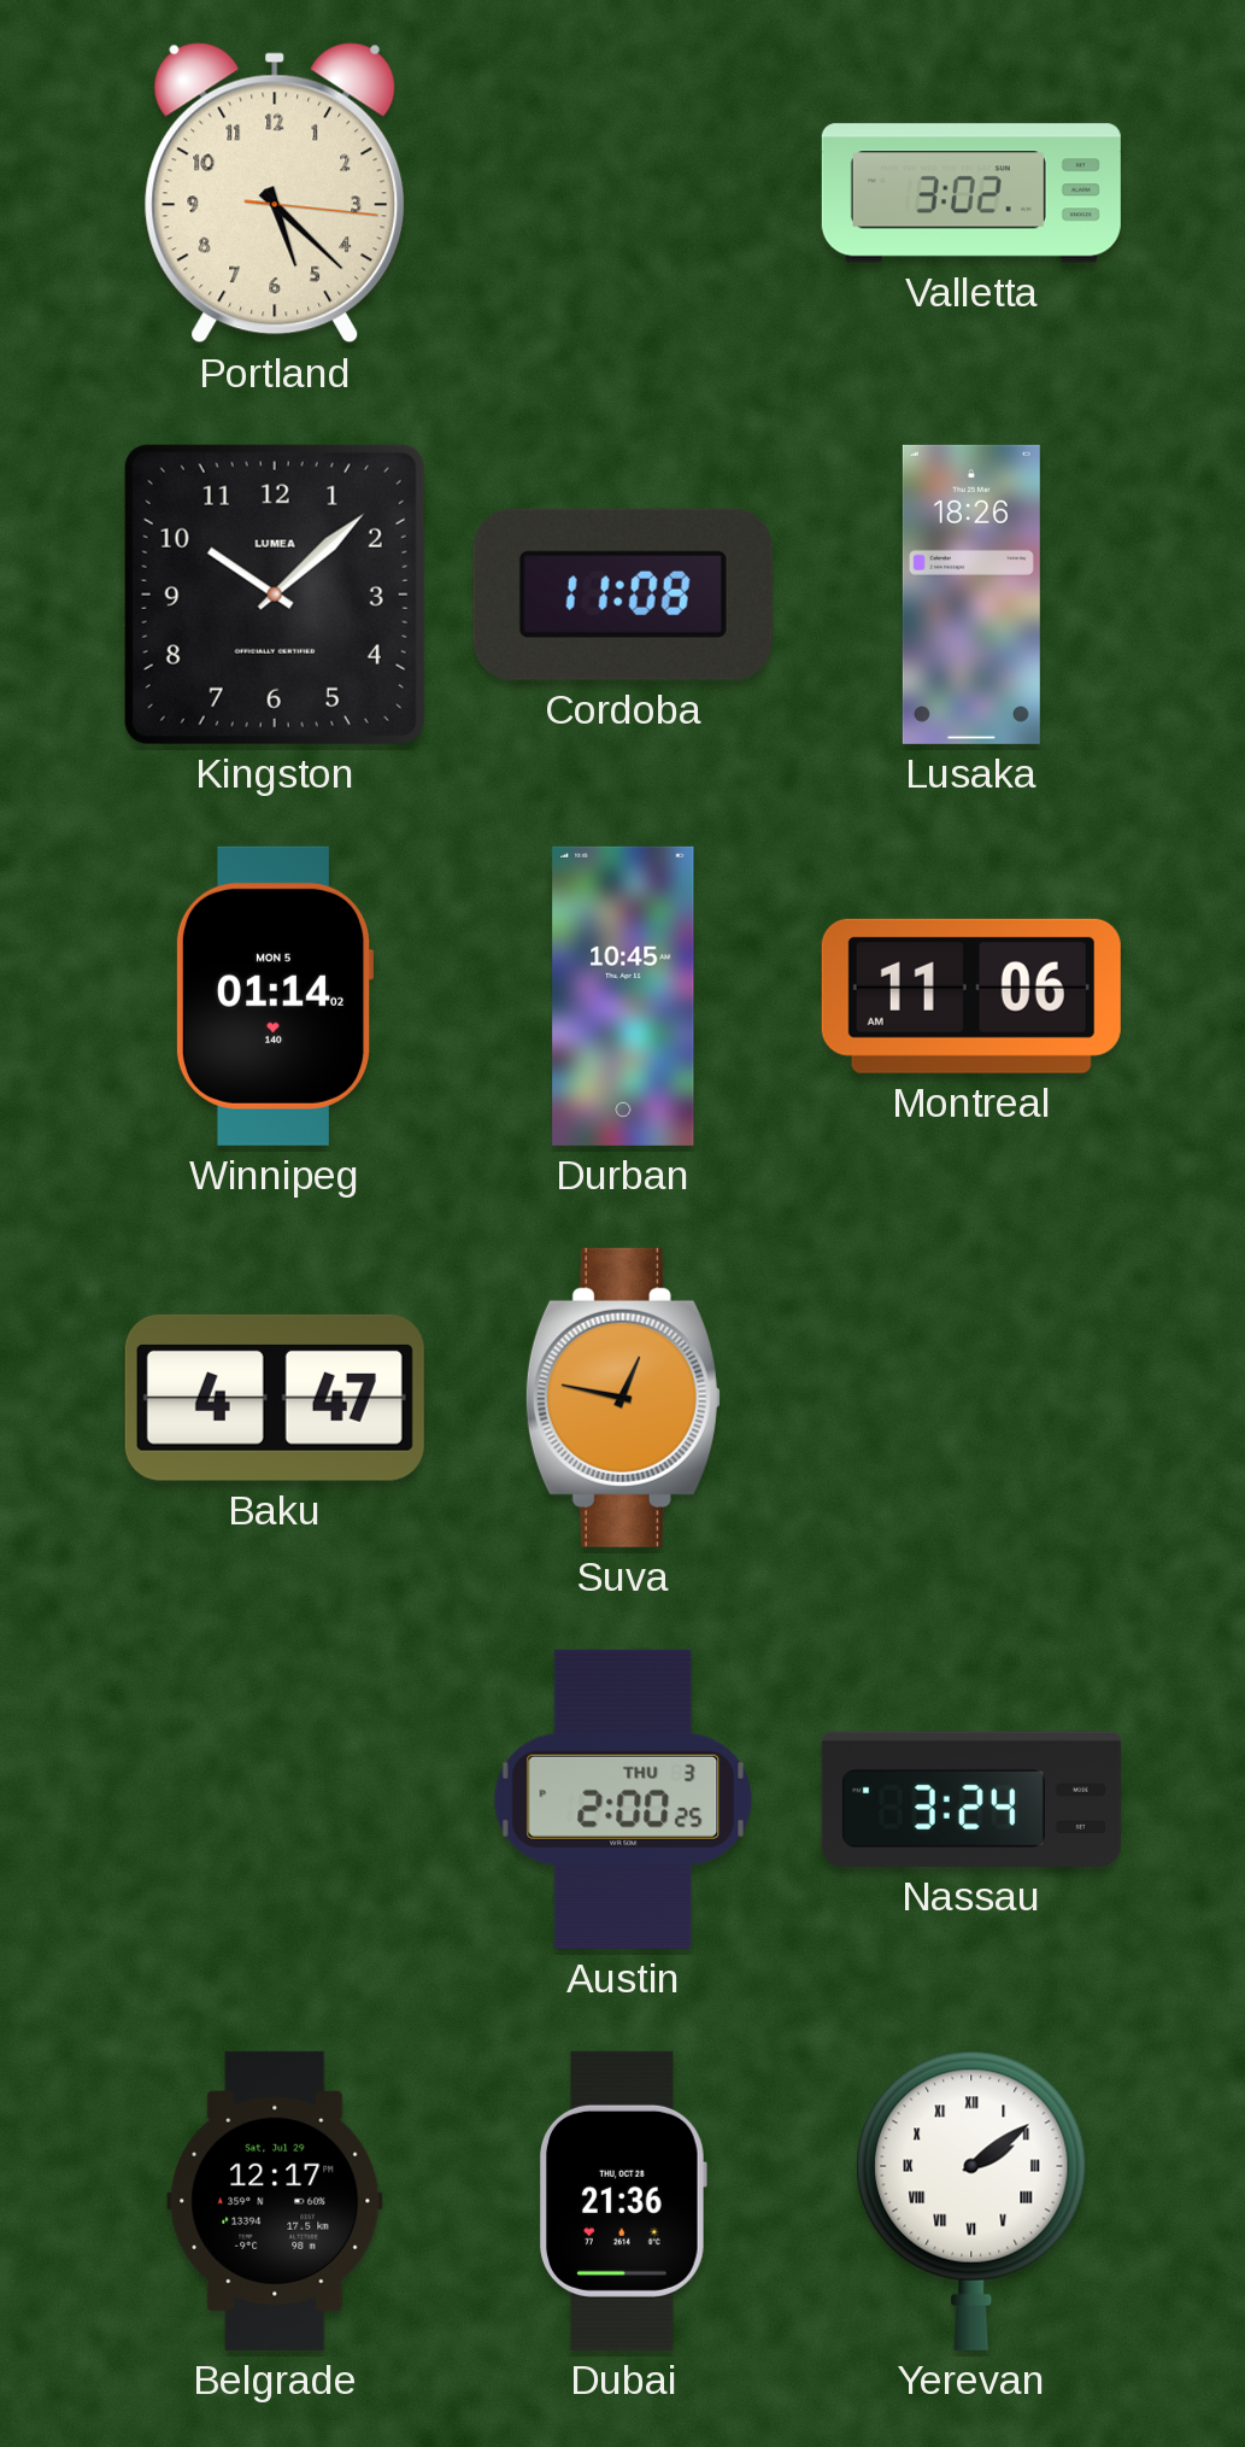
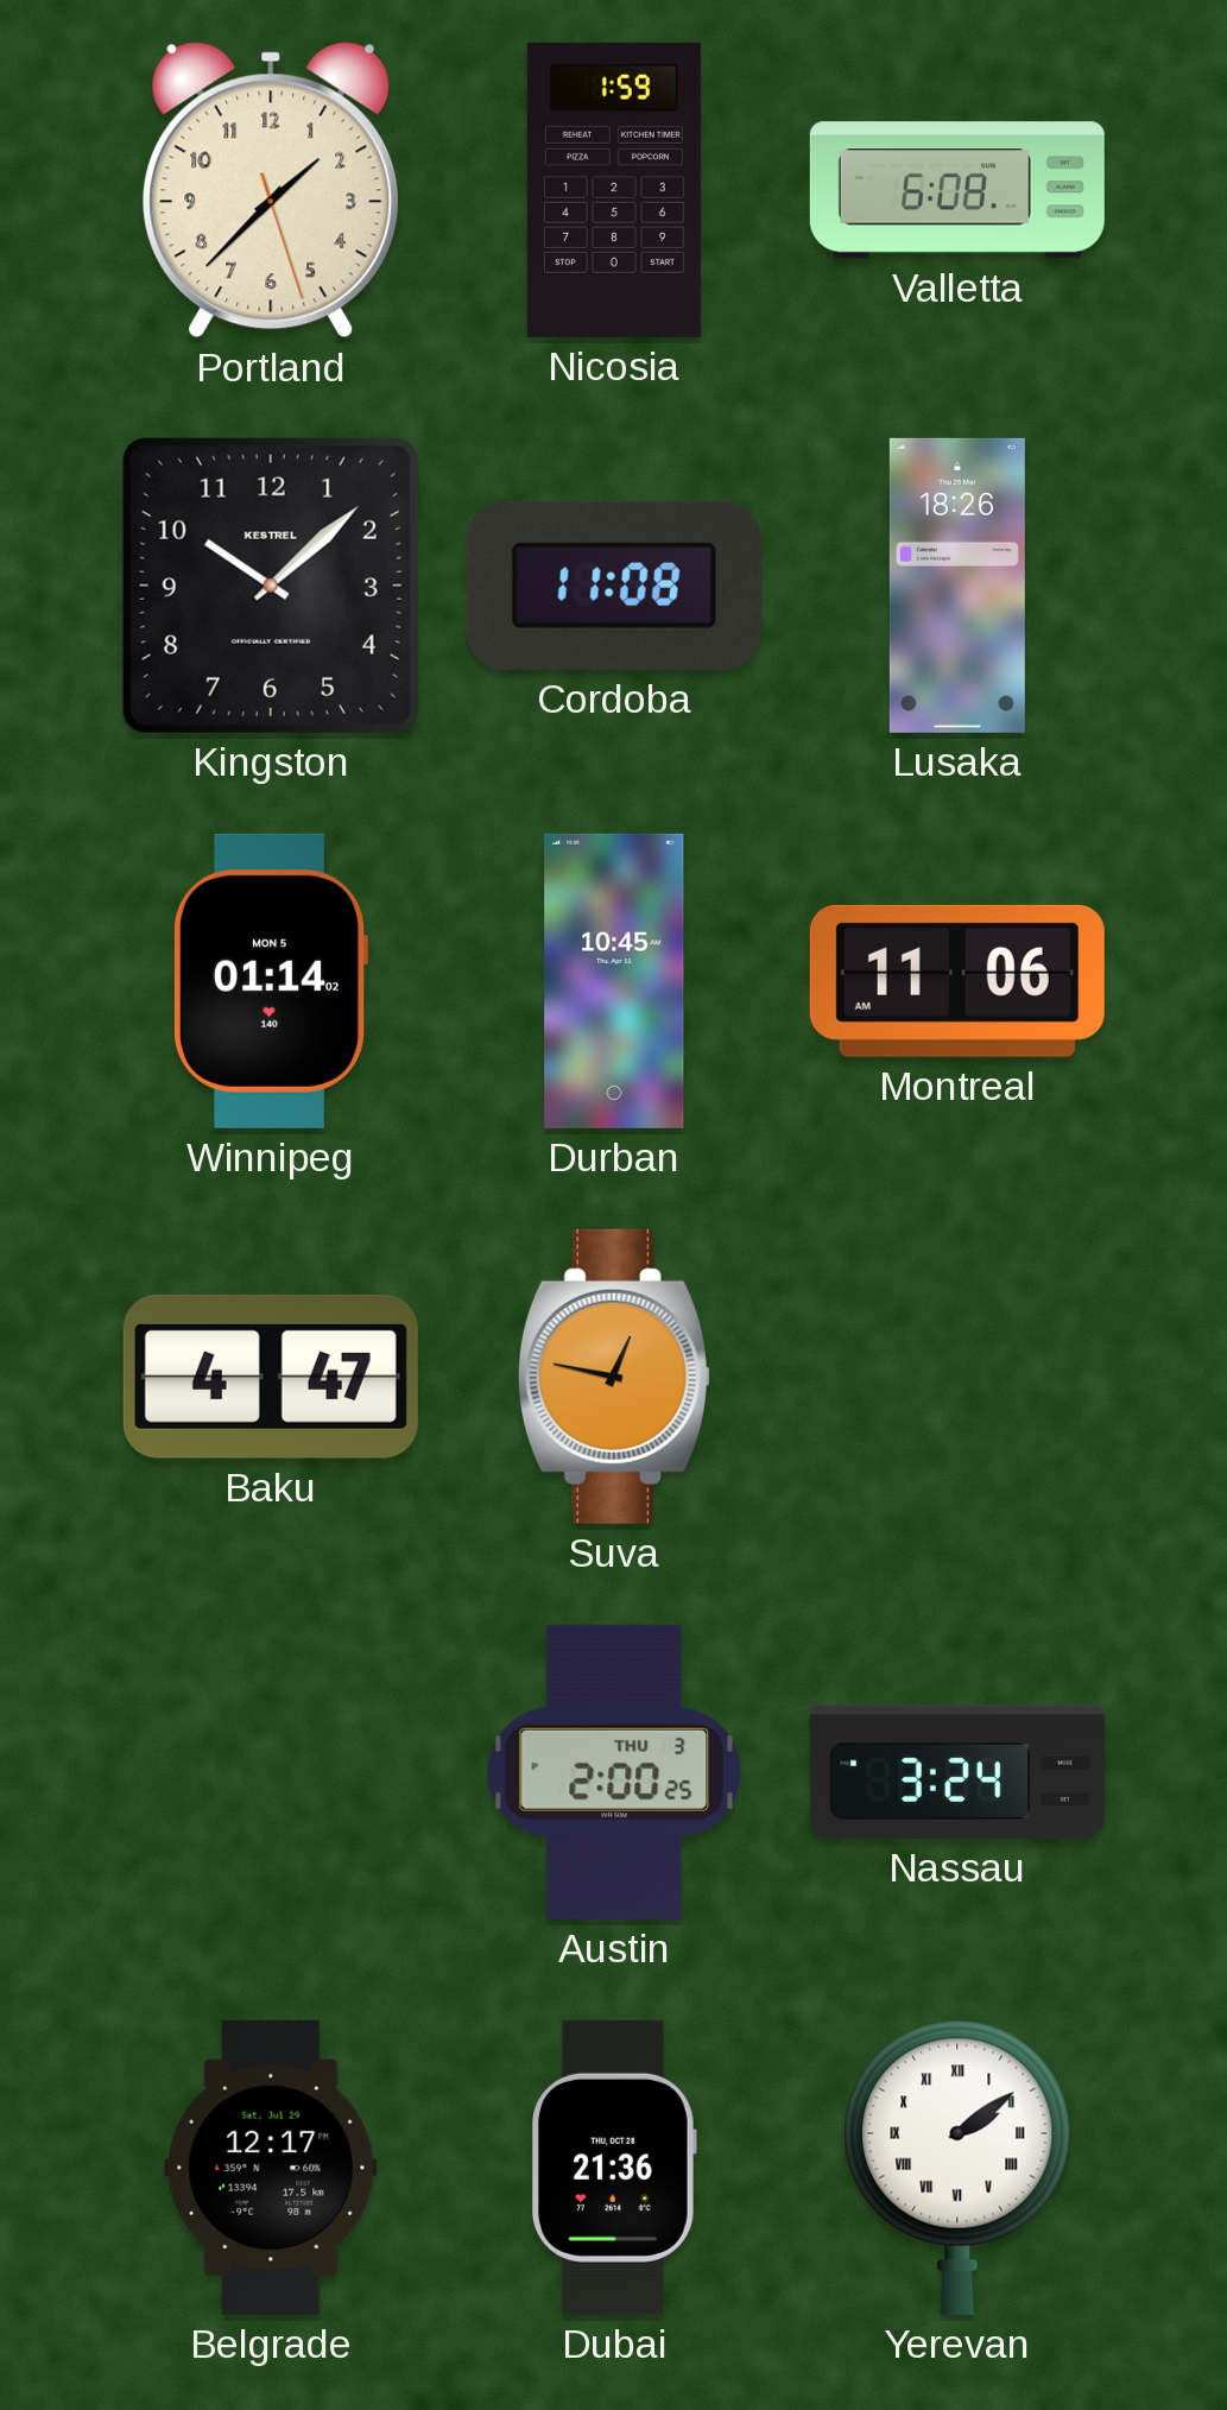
Portland: 5:22 -> 1:37
Nicosia: none -> 1:59
Valletta: 3:02 -> 6:08
Kingston brand: LUMEA -> KESTREL
